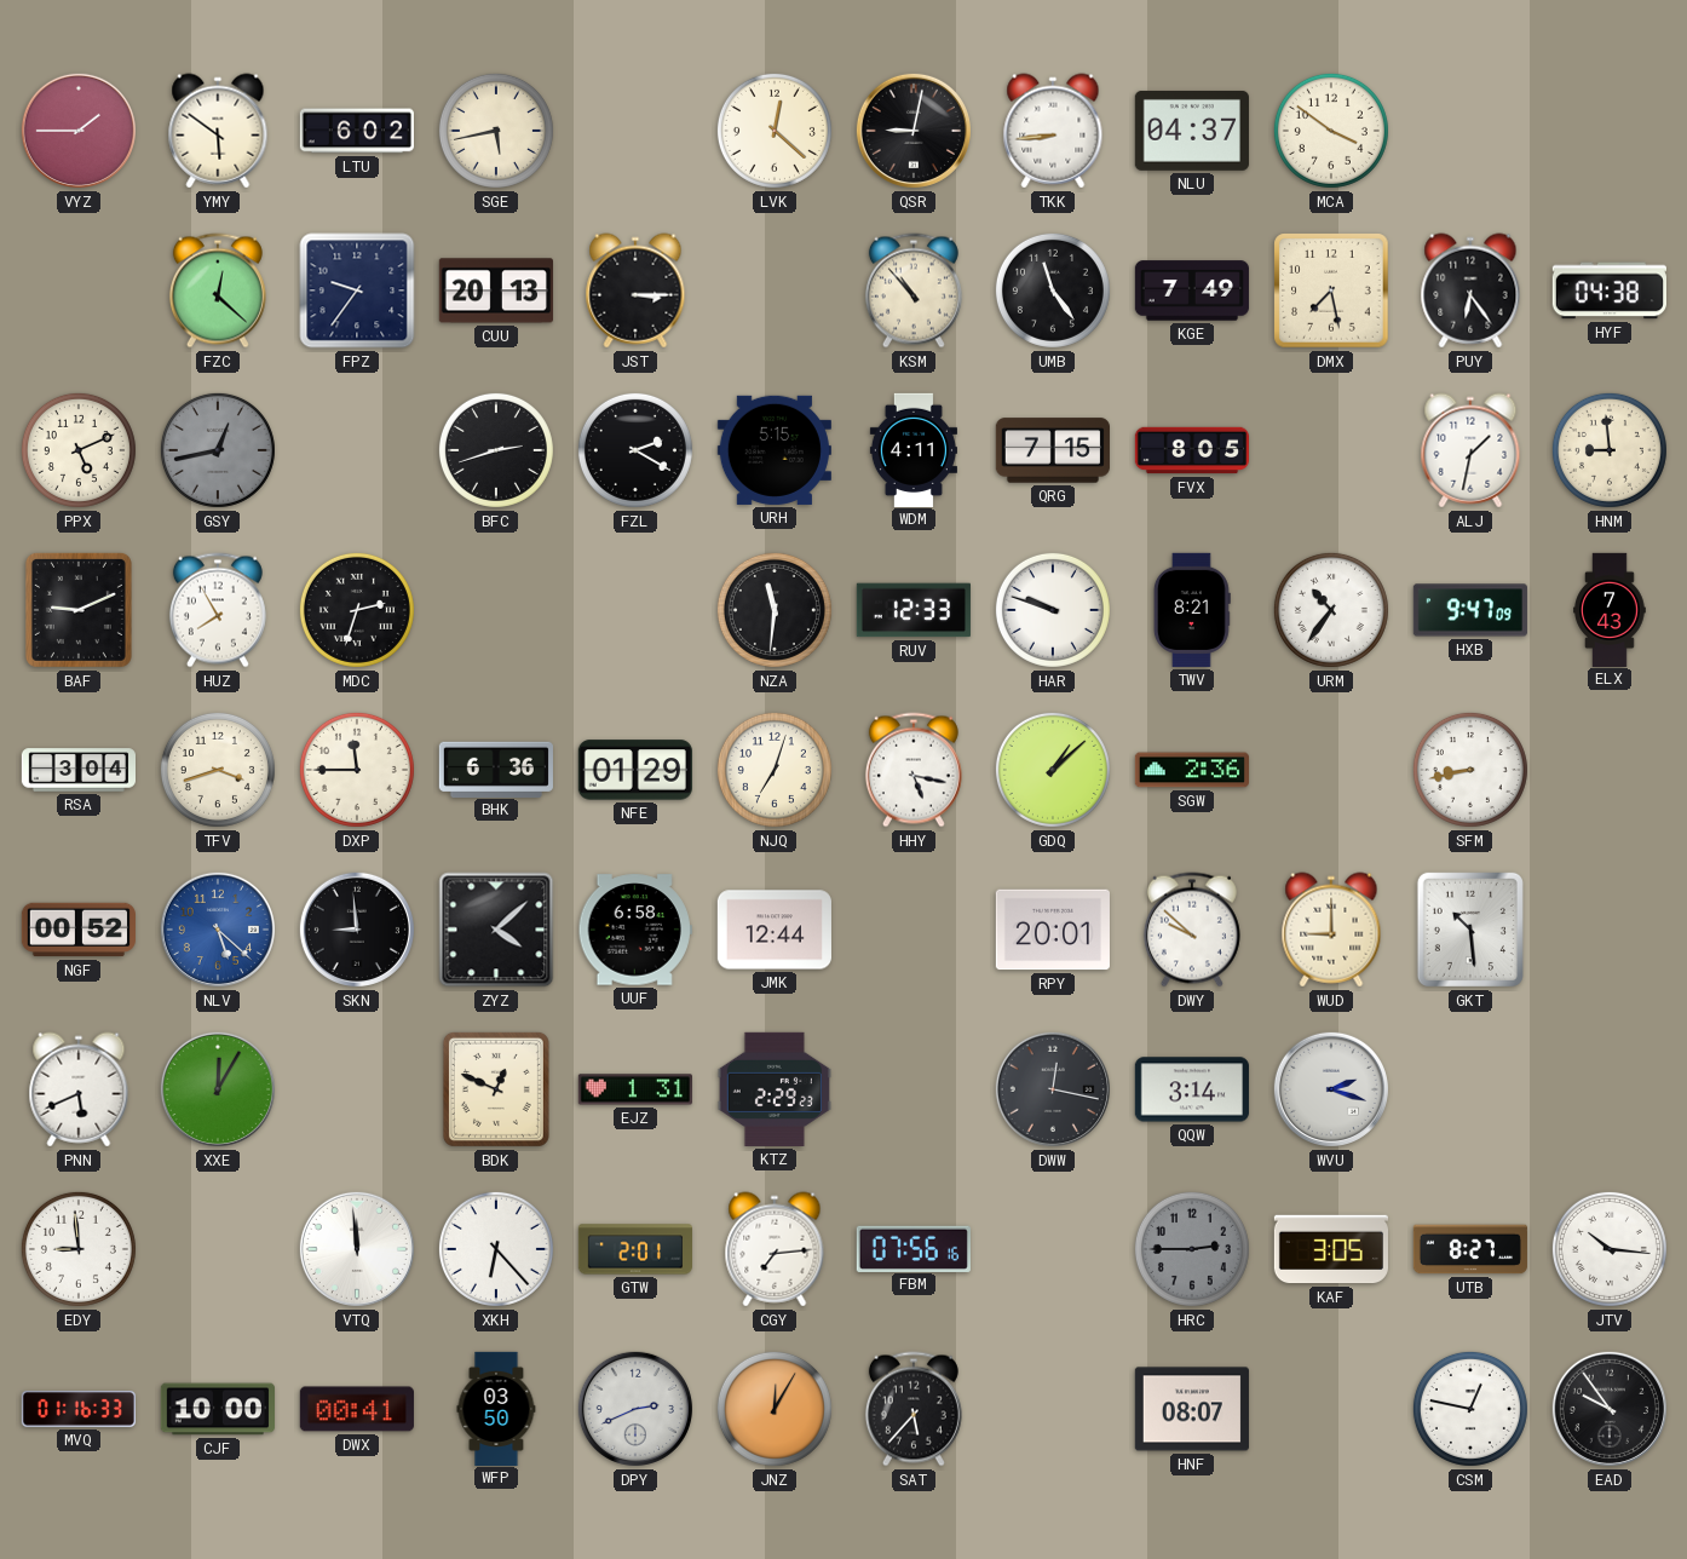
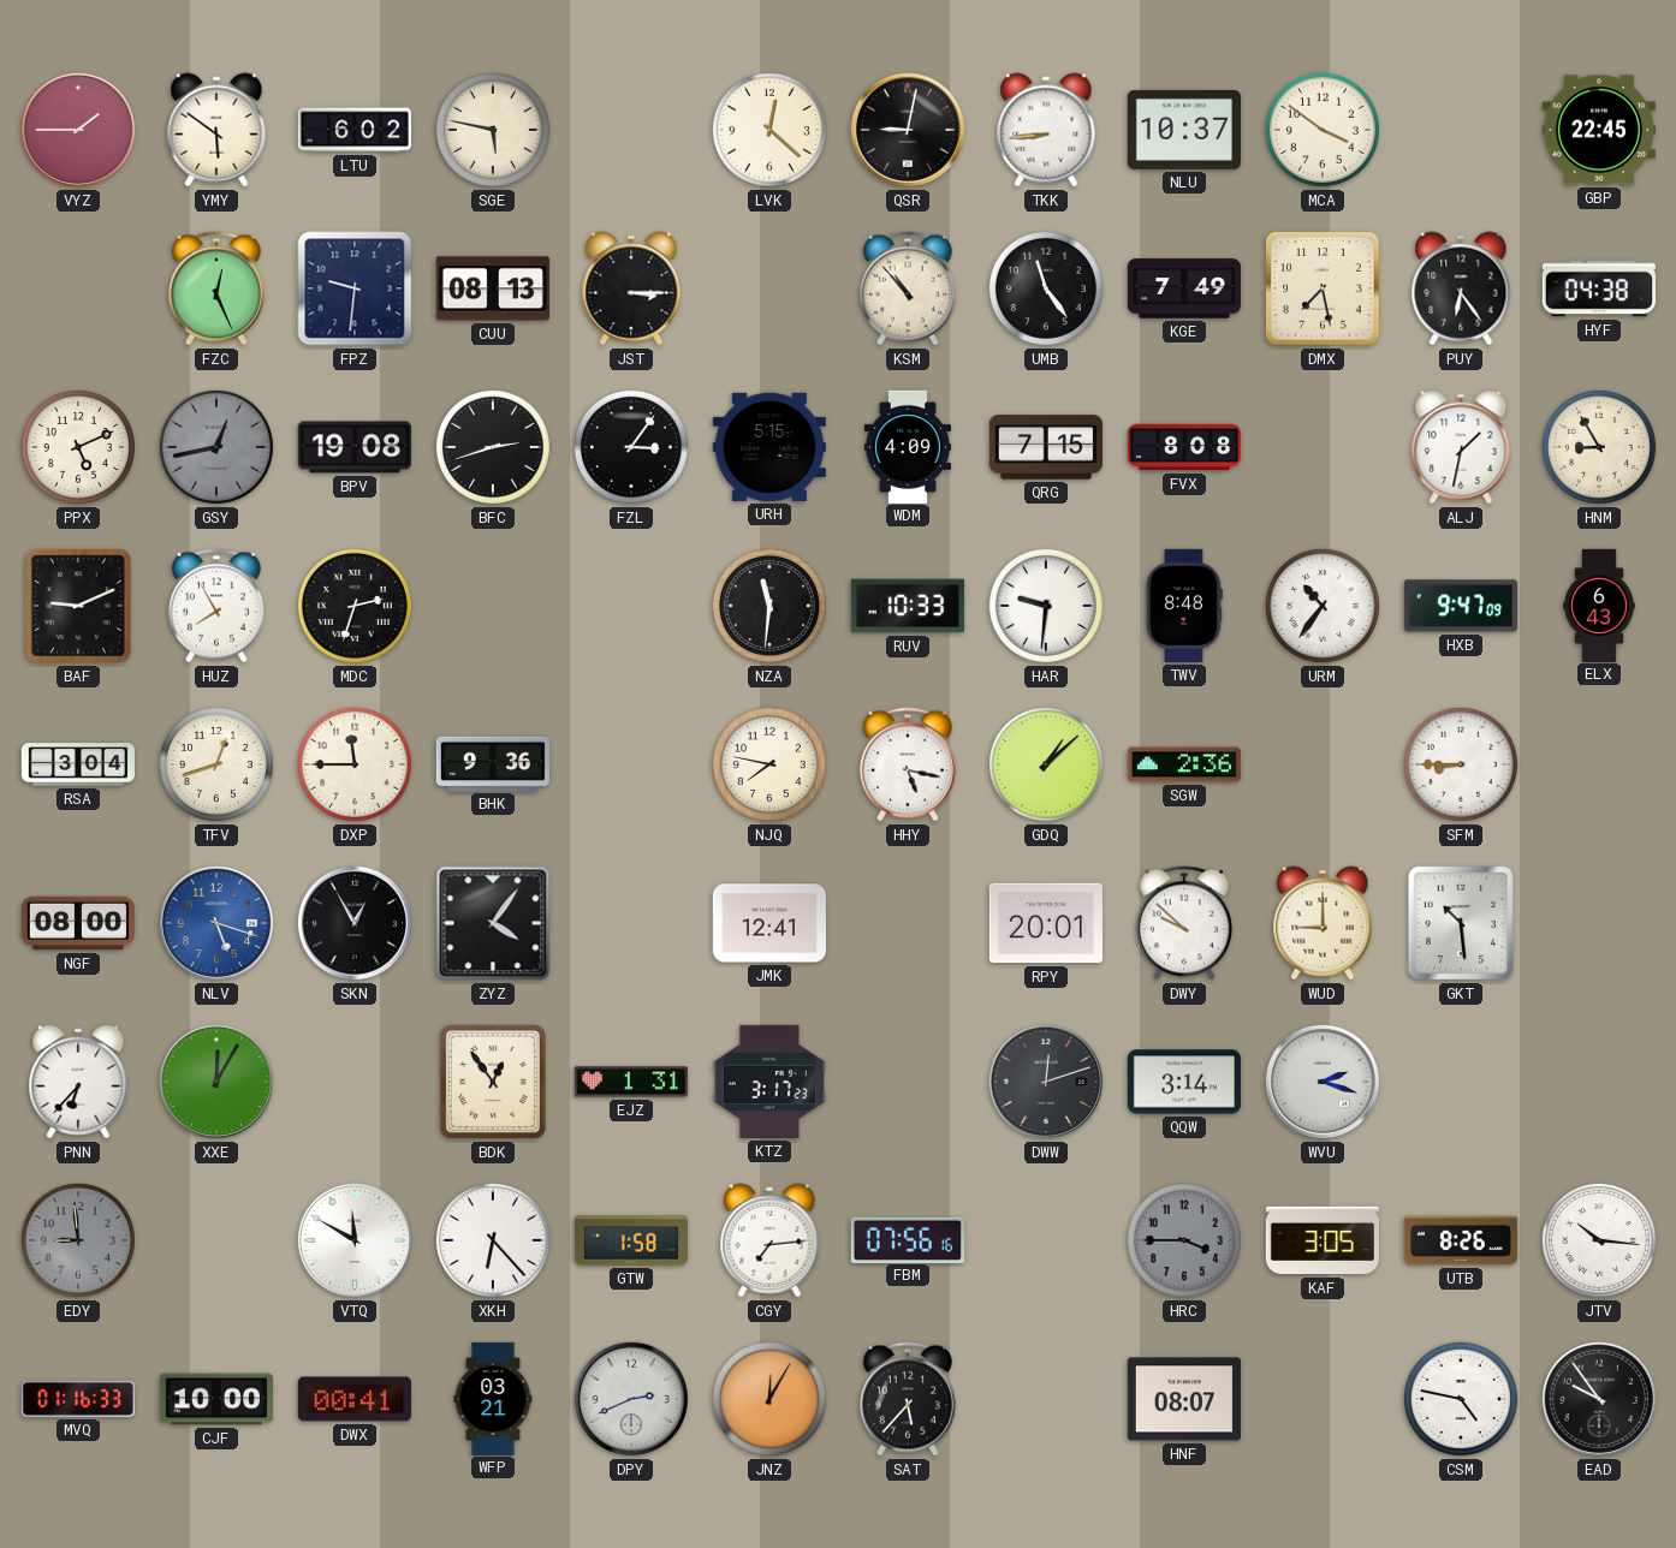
SGE: 5:43 -> 5:47
NLU: 04:37 -> 10:37
GBP: none -> 22:45
FZC: 12:22 -> 12:26
FPZ: 9:36 -> 9:31
CUU: 20:13 -> 08:13
BPV: none -> 19:08
FZL: 2:20 -> 3:06
WDM: 4:11 -> 4:09
FVX: 8:05 -> 8:08
HNM: 8:59 -> 8:55
RUV: 12:33 -> 10:33
HAR: 9:48 -> 9:31
TWV: 8:21 -> 8:48
ELX: 7:43 -> 6:43
TFV: 3:42 -> 12:42
BHK: 6:36 -> 9:36
NFE: 01:29 -> none
NJQ: 7:03 -> 7:47
SFM: 8:43 -> 8:45
NGF: 00:52 -> 08:00
NLV: 5:22 -> 5:18
SKN: 8:59 -> 12:55
ZYZ: 4:08 -> 4:06
UUF: 6:58 -> none
JMK: 12:44 -> 12:41
PNN: 5:41 -> 6:37
BDK: 12:49 -> 12:54
KTZ: 2:29 -> 3:17
DWW: 12:17 -> 12:12
EDY dial: white -> grey
VTQ: 11:59 -> 11:50
GTW: 2:01 -> 1:58
HRC: 2:45 -> 3:45
UTB: 8:27 -> 8:26
WFP: 03:50 -> 03:21
CSM: 12:47 -> 4:47
